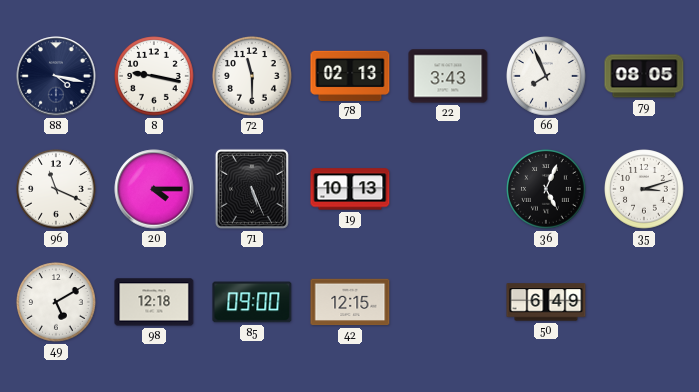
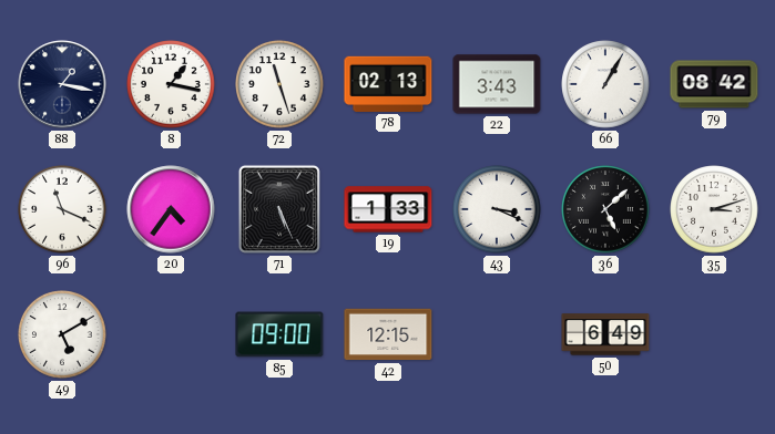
88: 4:17 -> 1:17
8: 9:17 -> 1:17
72: 11:30 -> 11:27
66: 7:56 -> 1:05
79: 08:05 -> 08:42
20: 4:15 -> 4:36
19: 10:13 -> 1:33
43: none -> 3:19
36: 5:04 -> 5:08
98: 12:18 -> none
